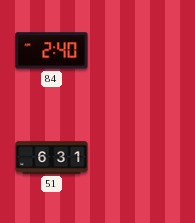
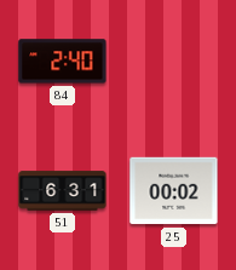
25: none -> 00:02
